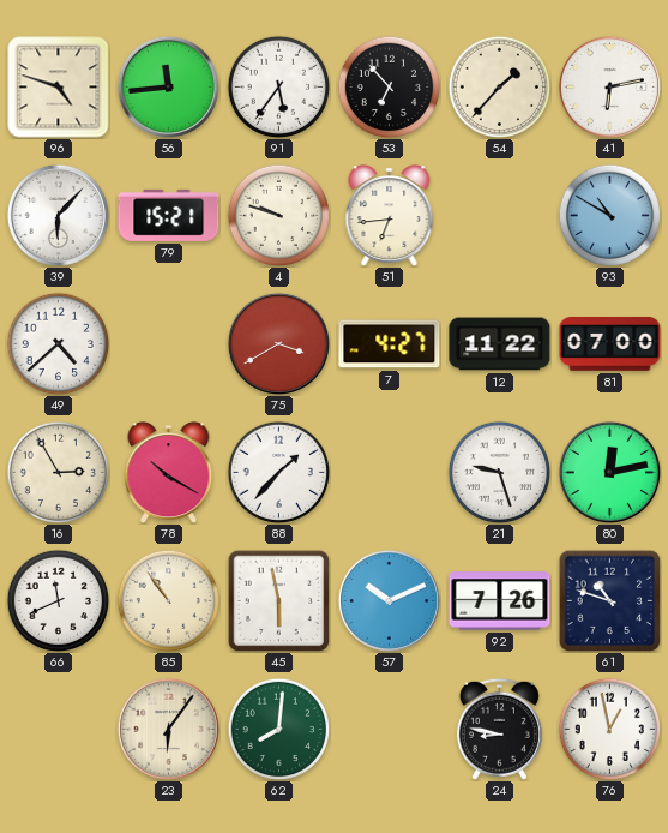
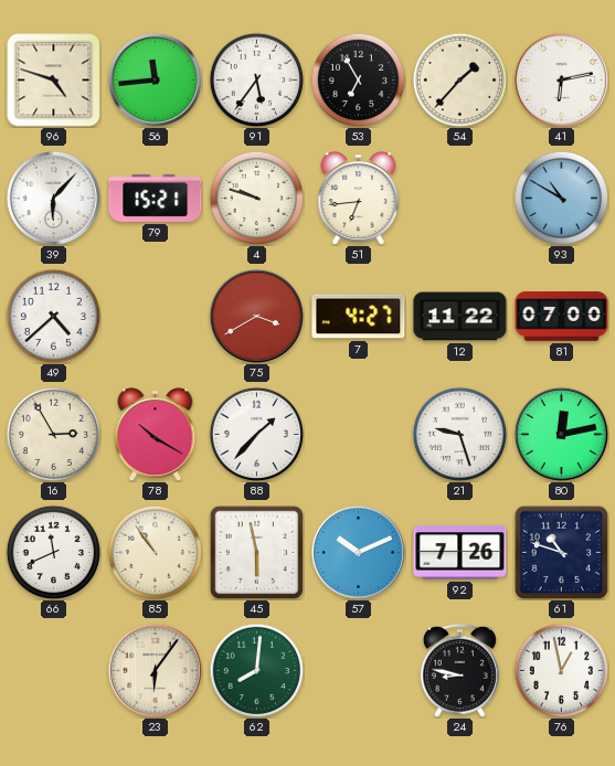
53: 6:53 -> 6:55
